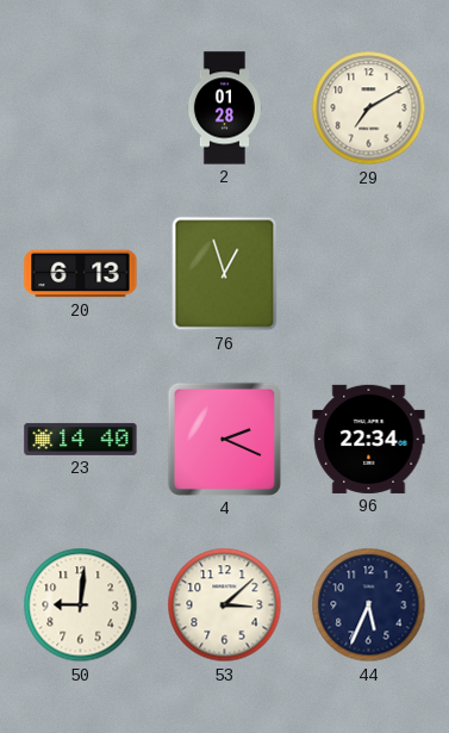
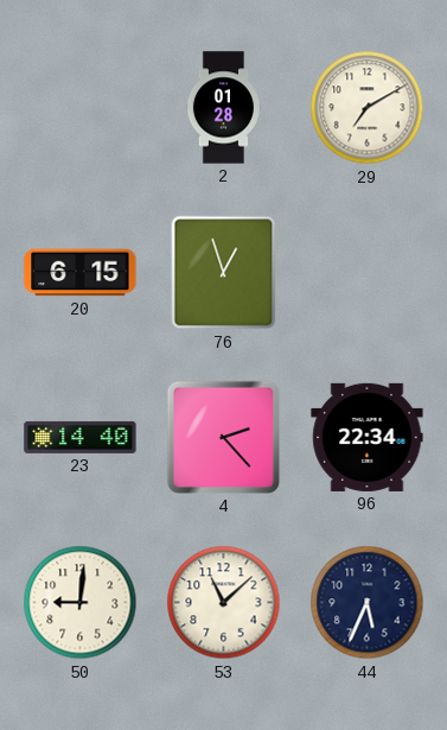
20: 6:13 -> 6:15
4: 2:19 -> 2:23
53: 3:08 -> 11:08
